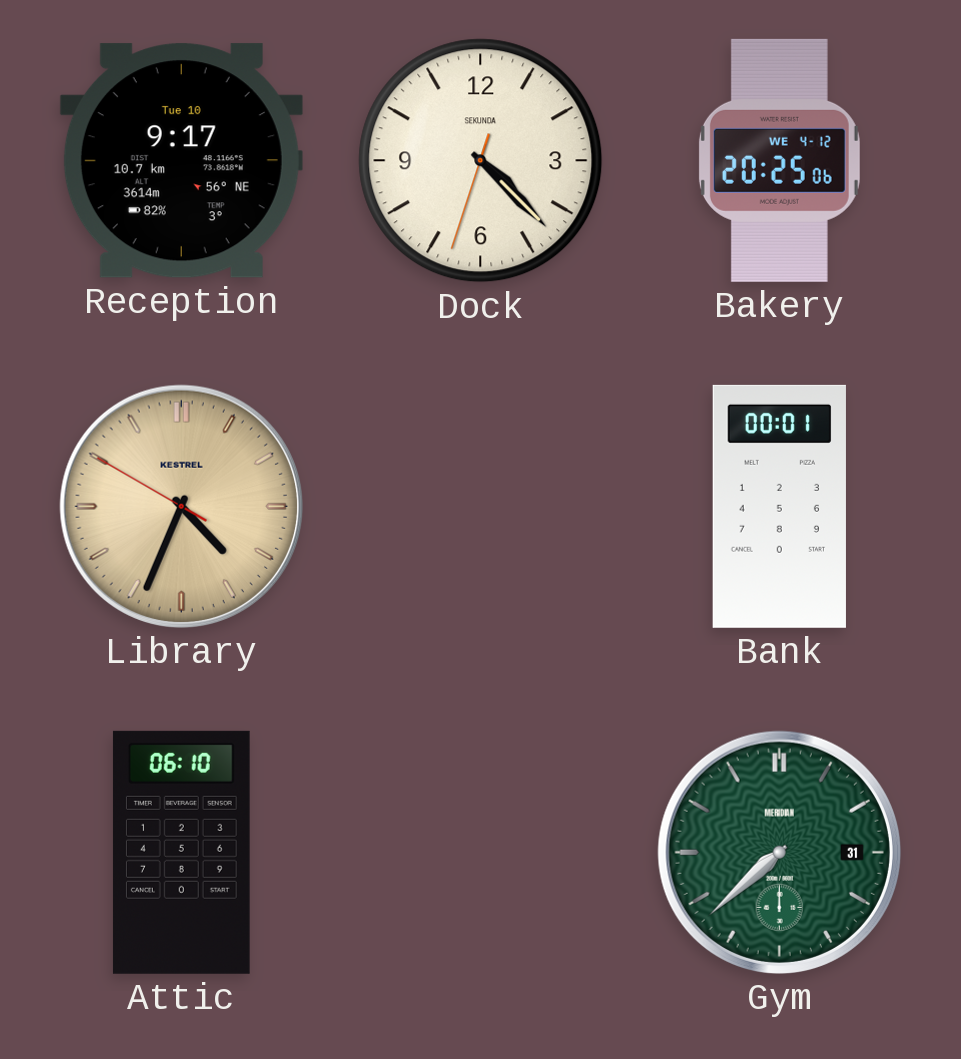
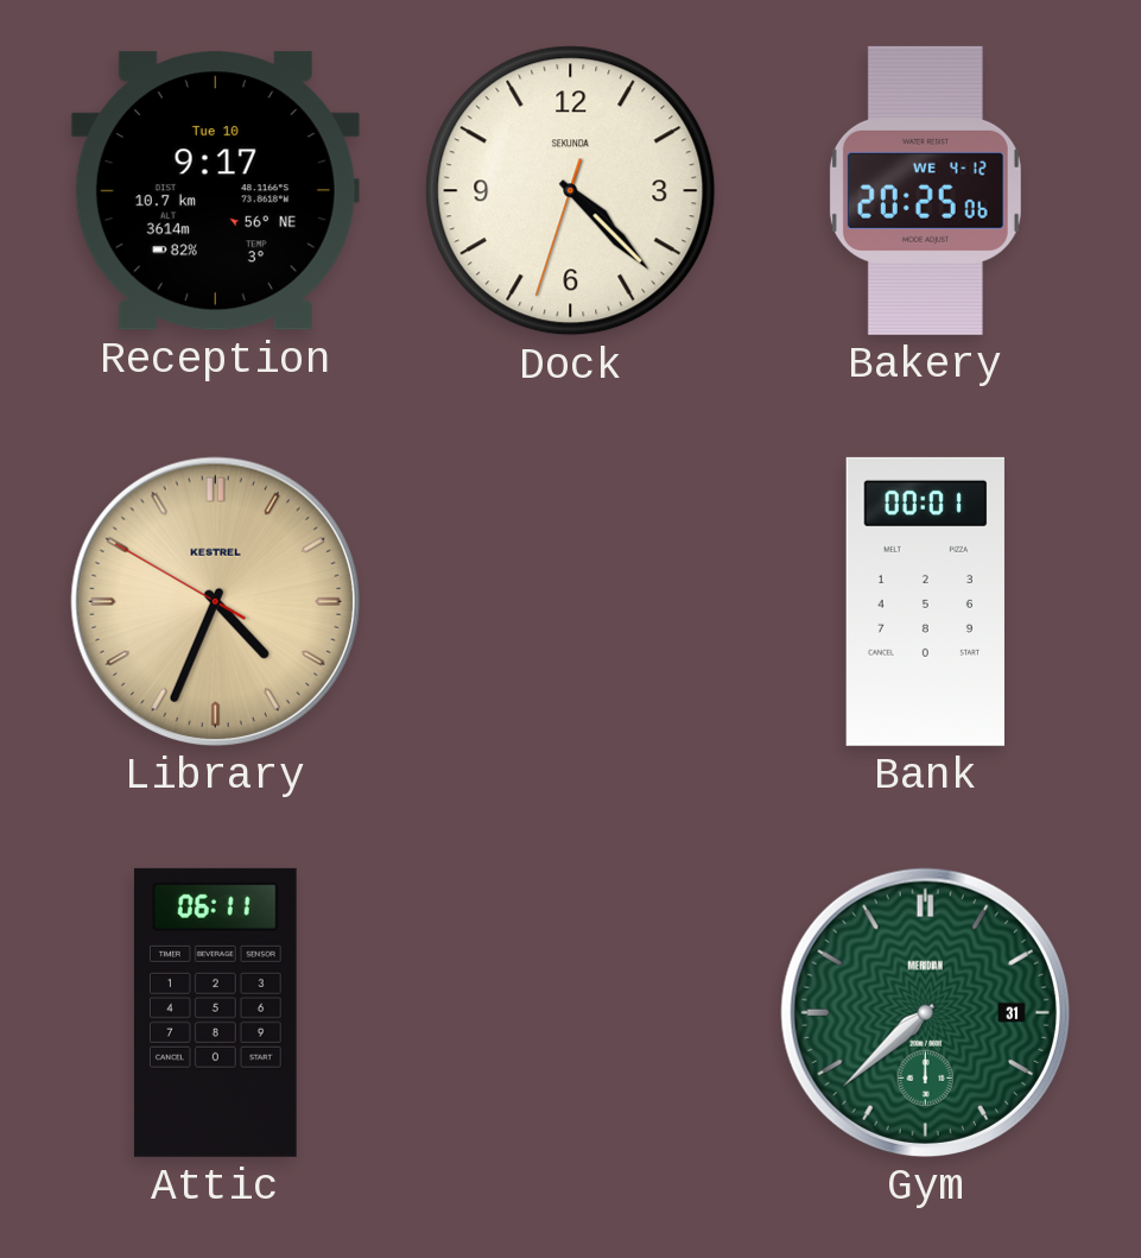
Attic: 06:10 -> 06:11
